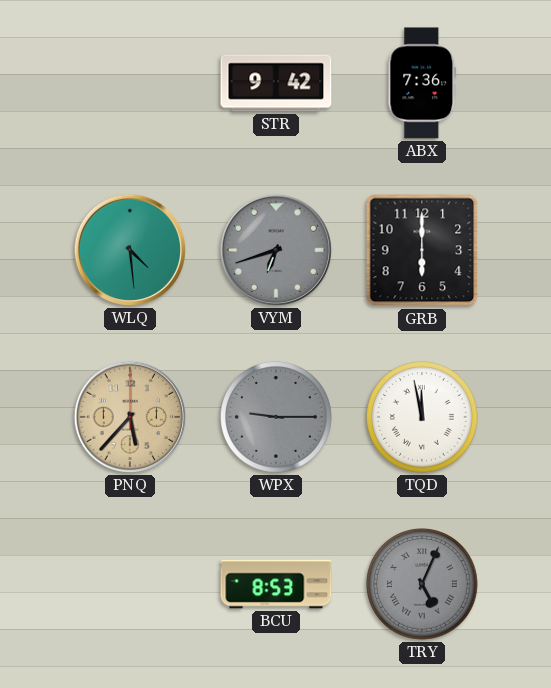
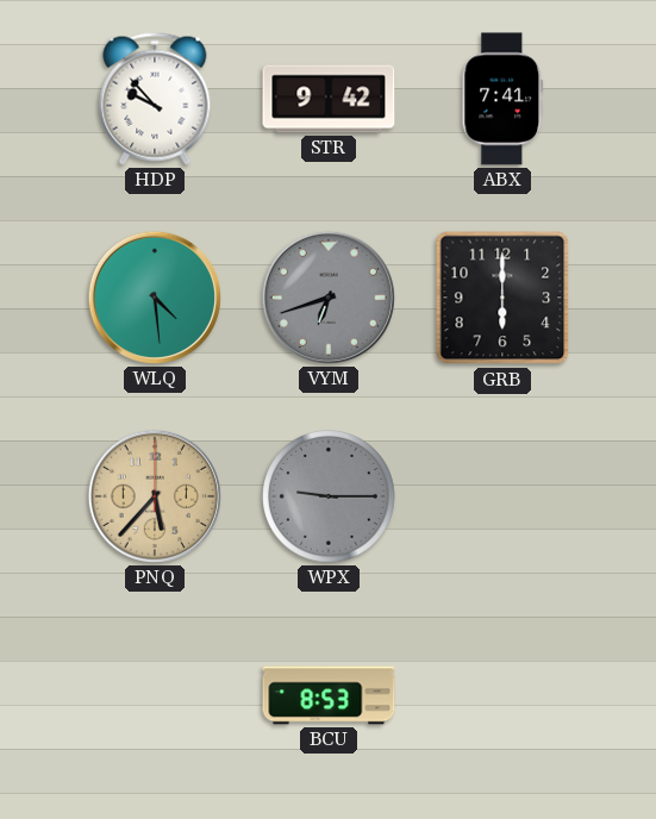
HDP: none -> 9:53
ABX: 7:36 -> 7:41
TQD: 11:58 -> none
TRY: 5:04 -> none
